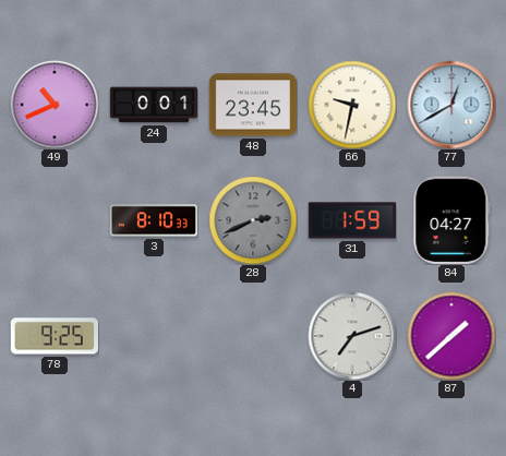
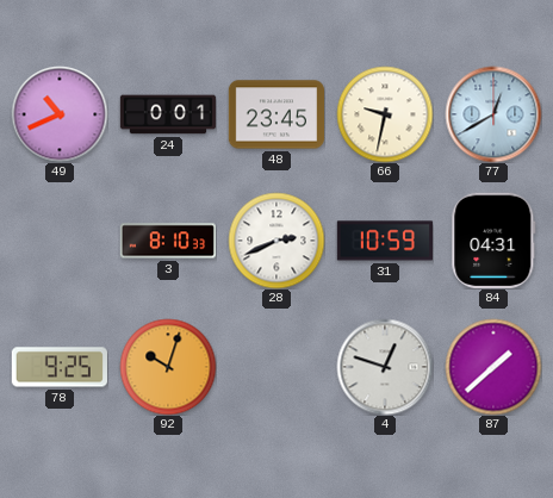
28 dial: grey -> white
31: 1:59 -> 10:59
84: 04:27 -> 04:31
92: none -> 10:03
4: 7:12 -> 12:48
